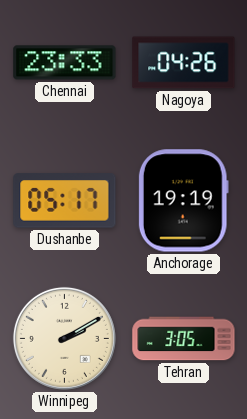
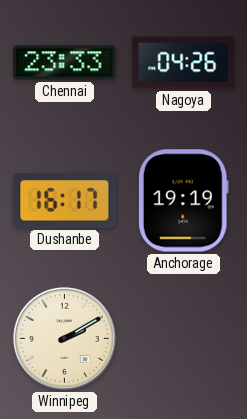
Dushanbe: 05:17 -> 16:17
Tehran: 3:05 -> none
